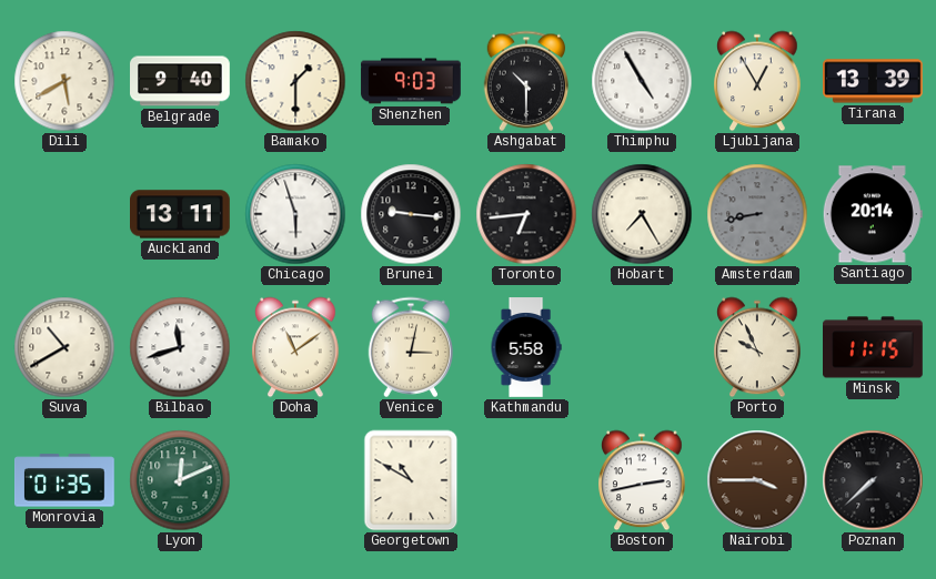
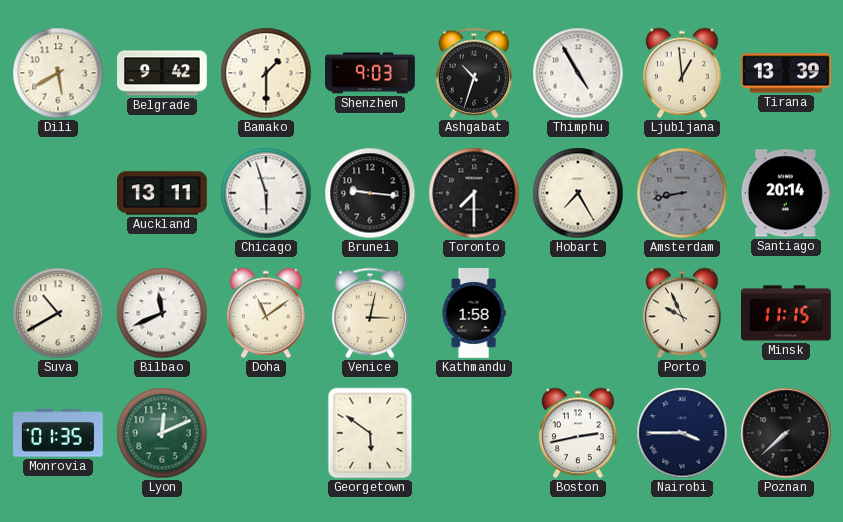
Belgrade: 9:40 -> 9:42
Ashgabat: 10:30 -> 10:33
Ljubljana: 12:55 -> 12:59
Toronto: 6:44 -> 7:30
Bilbao: 11:42 -> 11:41
Kathmandu: 5:58 -> 1:58
Georgetown: 10:50 -> 5:51
Nairobi dial: brown -> navy
